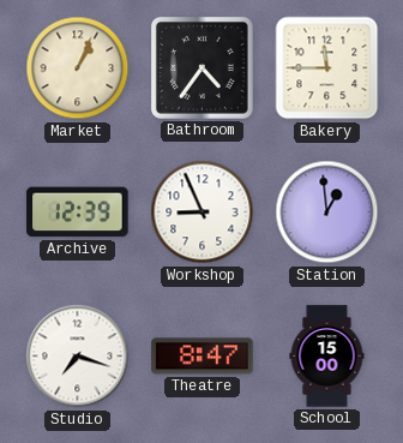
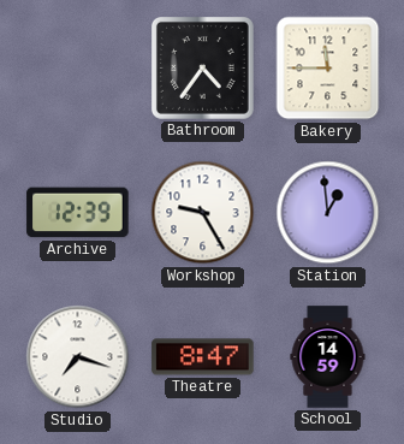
Market: 1:04 -> none
Workshop: 8:56 -> 9:25
School: 15:00 -> 14:59
